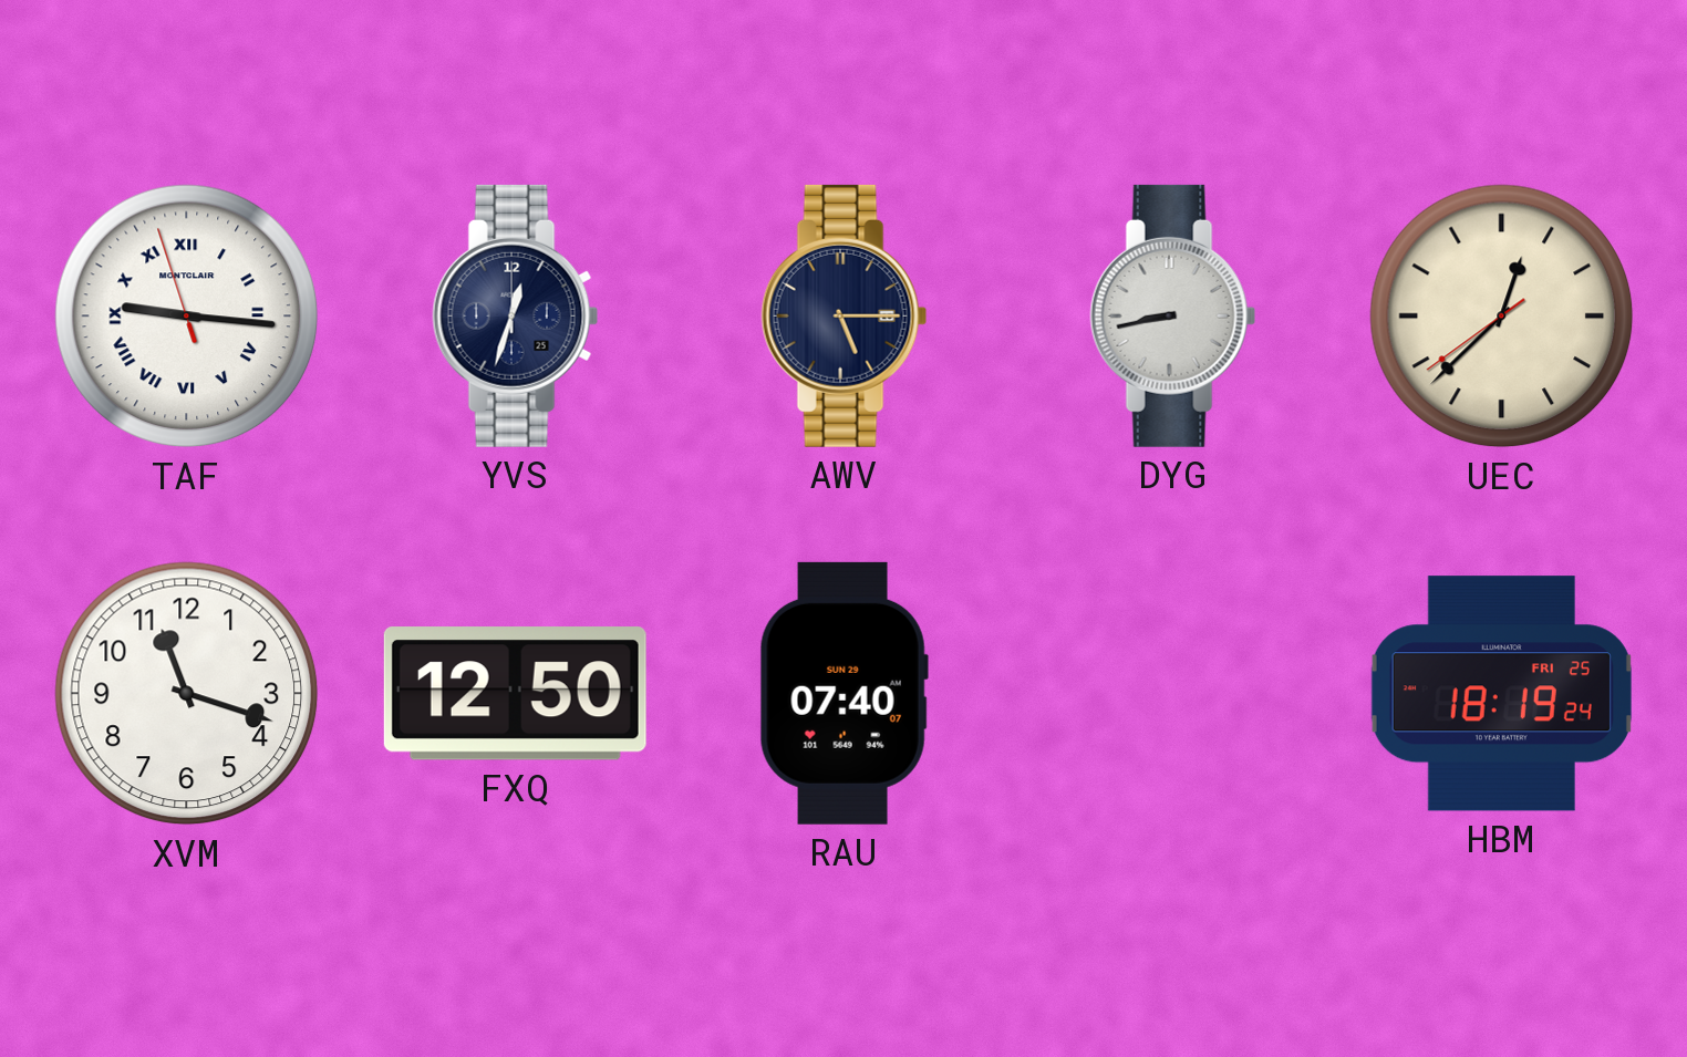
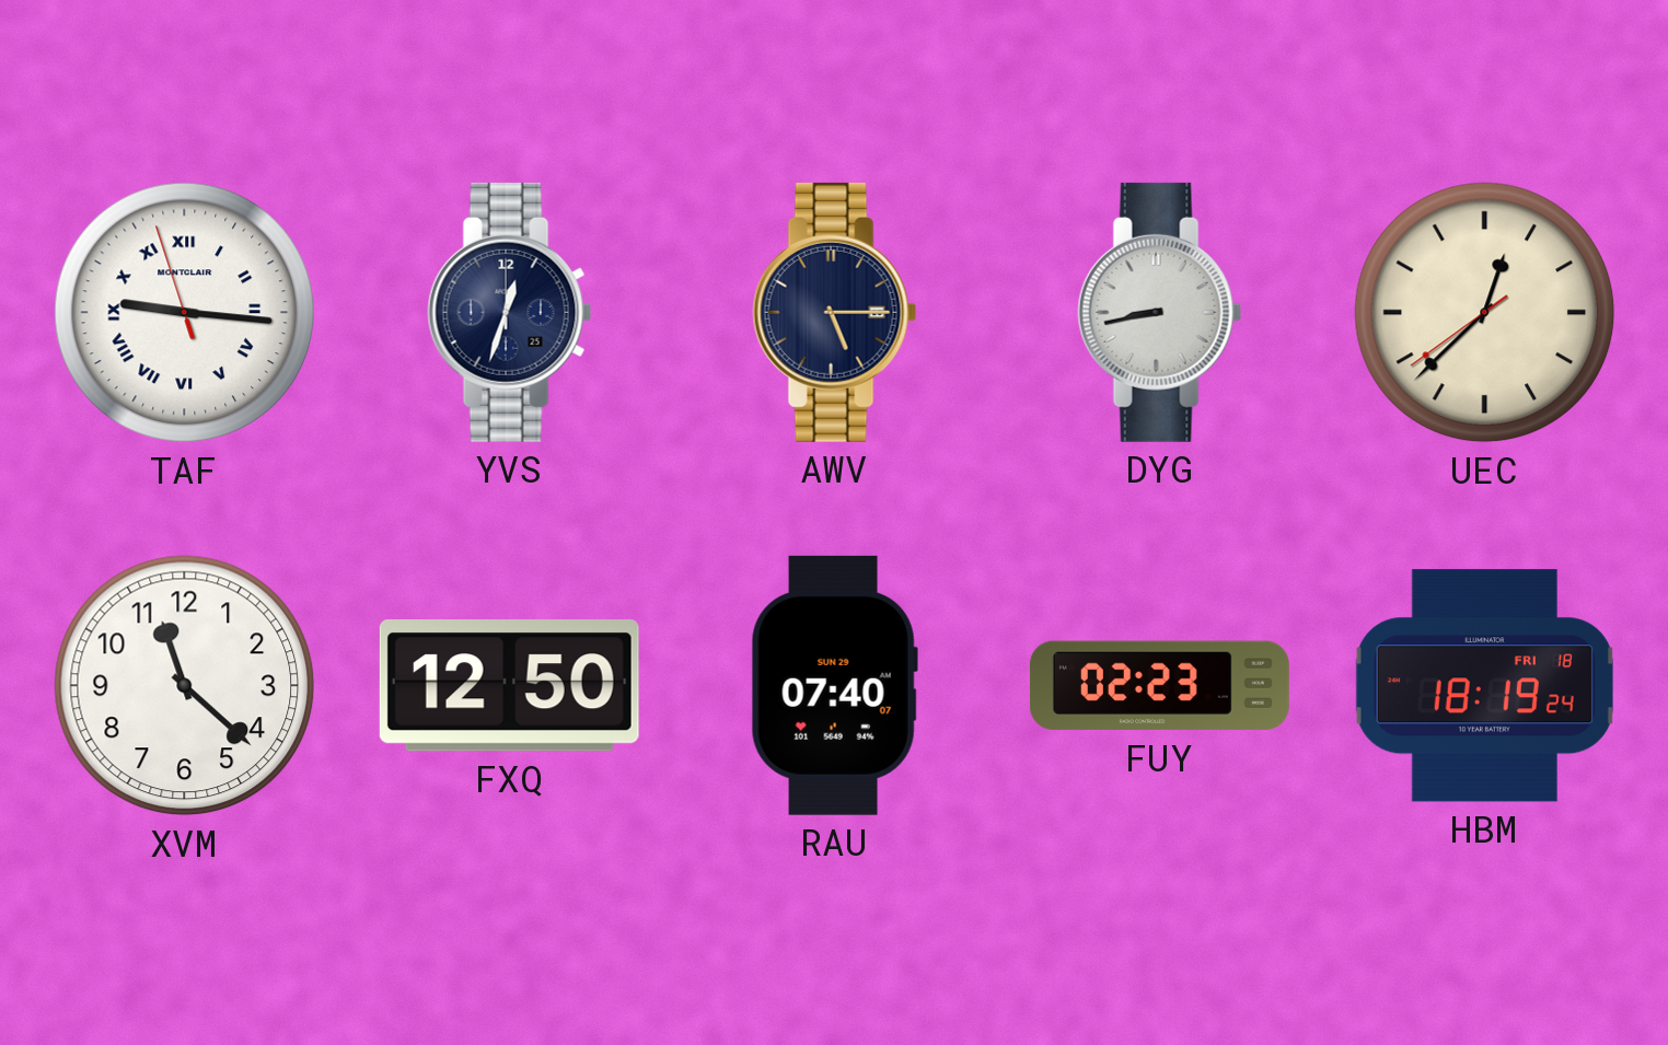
XVM: 11:18 -> 11:22
FUY: none -> 02:23
HBM date: FRI 25 -> FRI 18
